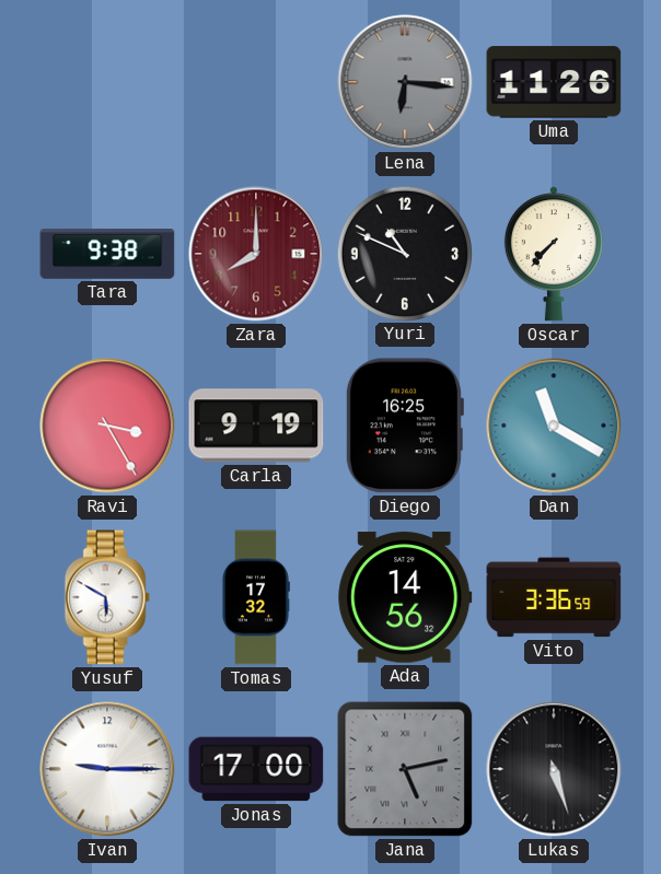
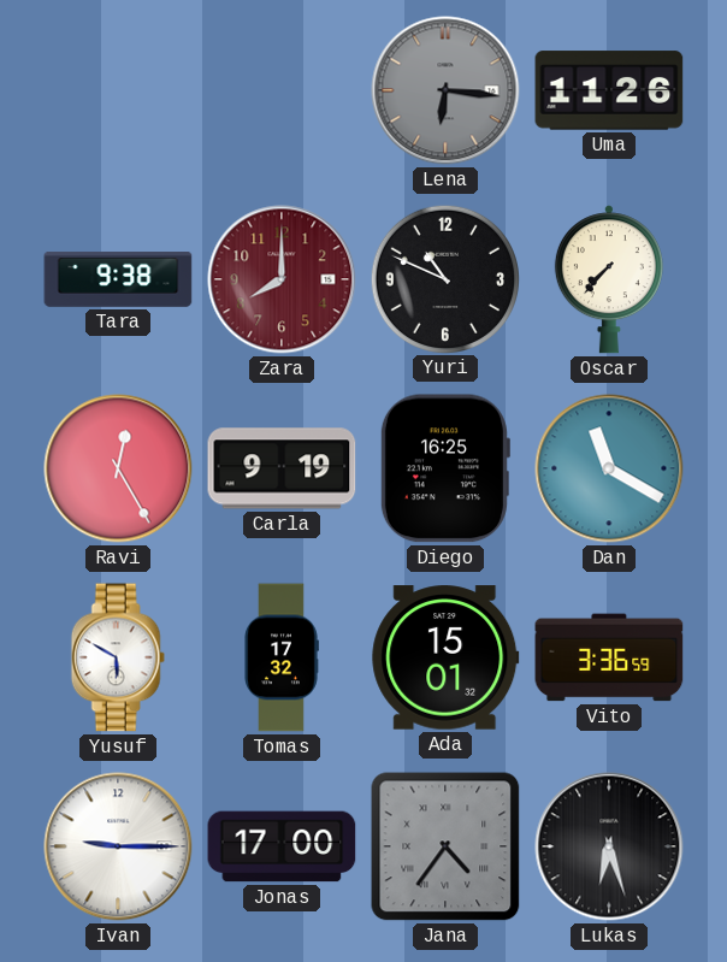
Ravi: 3:25 -> 12:25
Ada: 14:56 -> 15:01
Jana: 5:13 -> 4:36
Lukas: 5:27 -> 6:27
